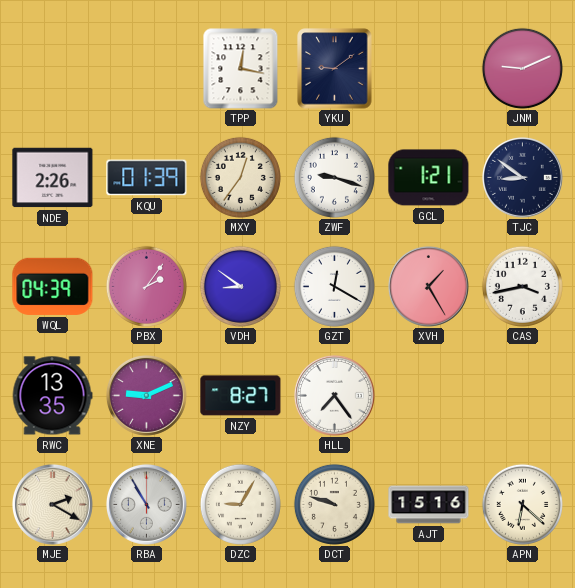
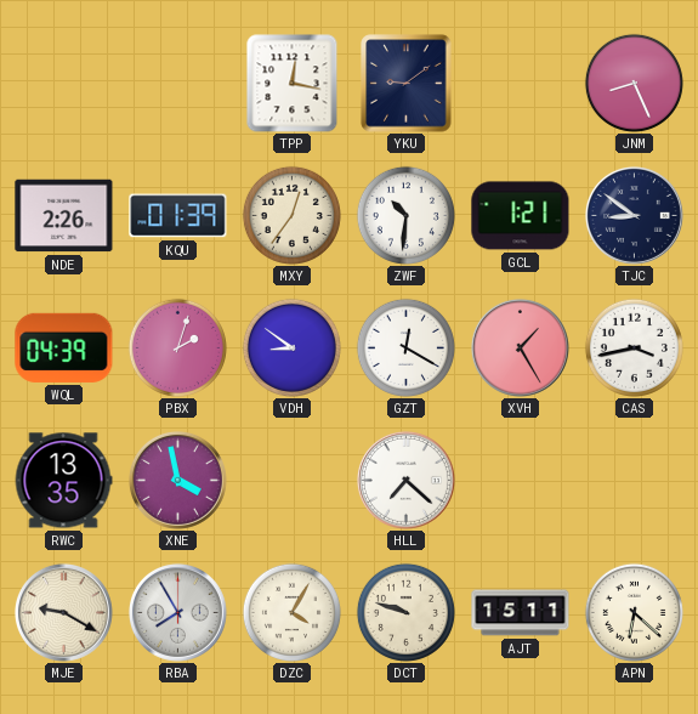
JNM: 9:11 -> 8:26
ZWF: 9:18 -> 10:31
PBX: 2:06 -> 2:03
XNE: 9:11 -> 3:58
NZY: 8:27 -> none
HLL: 7:24 -> 7:22
MJE: 2:20 -> 9:20
RBA: 10:55 -> 7:55
DZC: 9:05 -> 4:05
AJT: 15:16 -> 15:11
